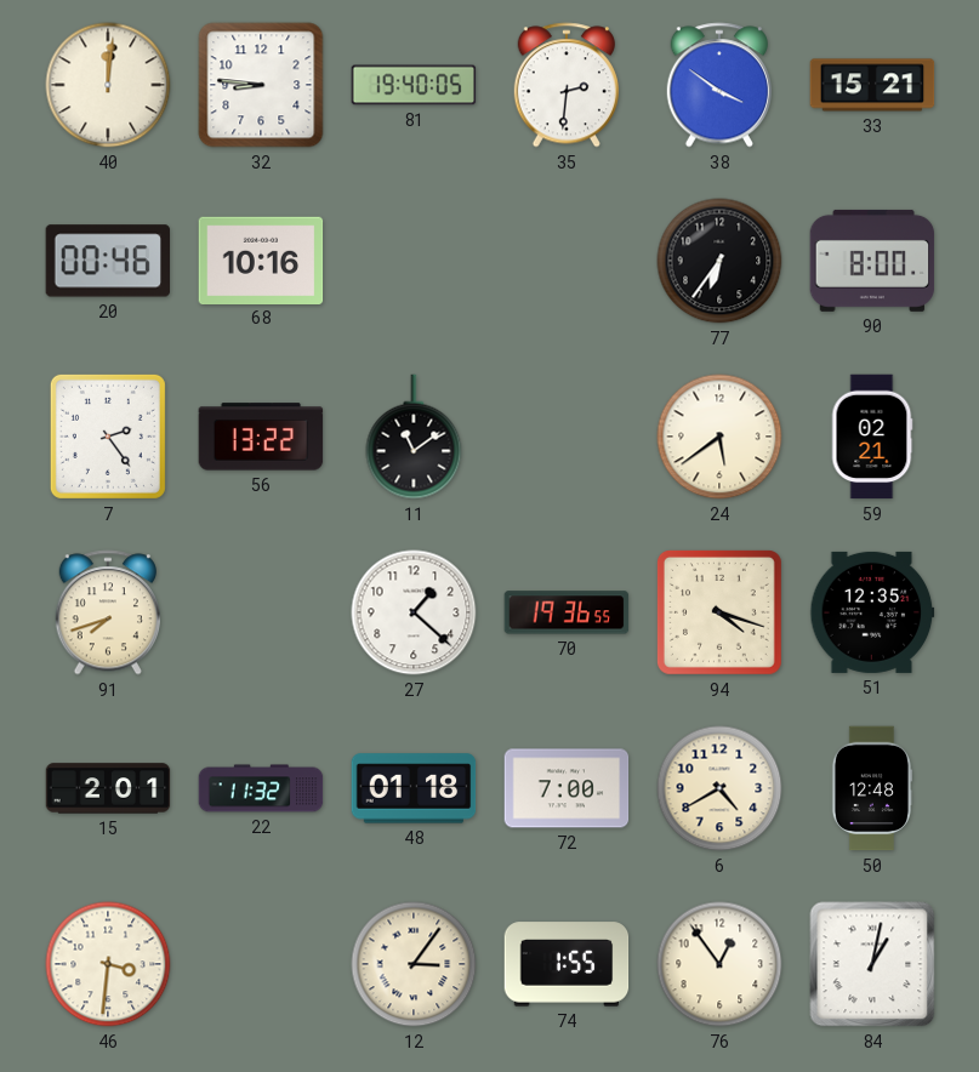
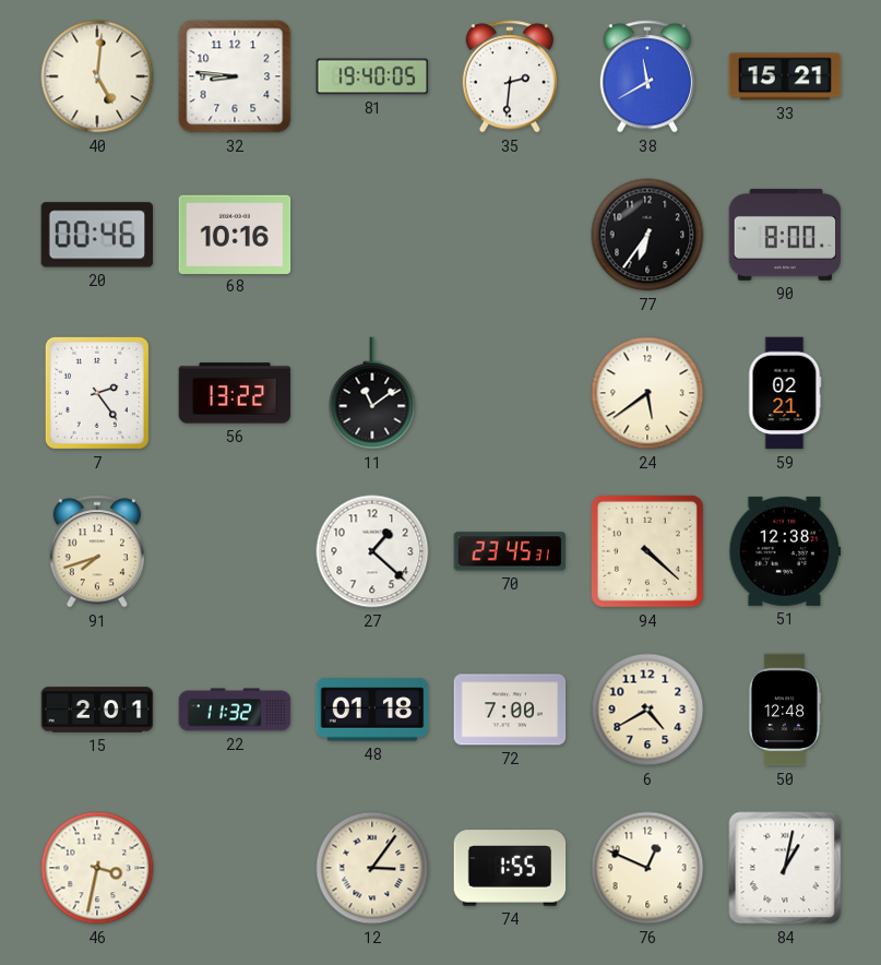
40: 12:01 -> 5:01
38: 3:51 -> 11:40
70: 19:36 -> 23:45
94: 4:18 -> 4:22
51: 12:35 -> 12:38
46: 3:31 -> 3:32
76: 12:54 -> 12:49
